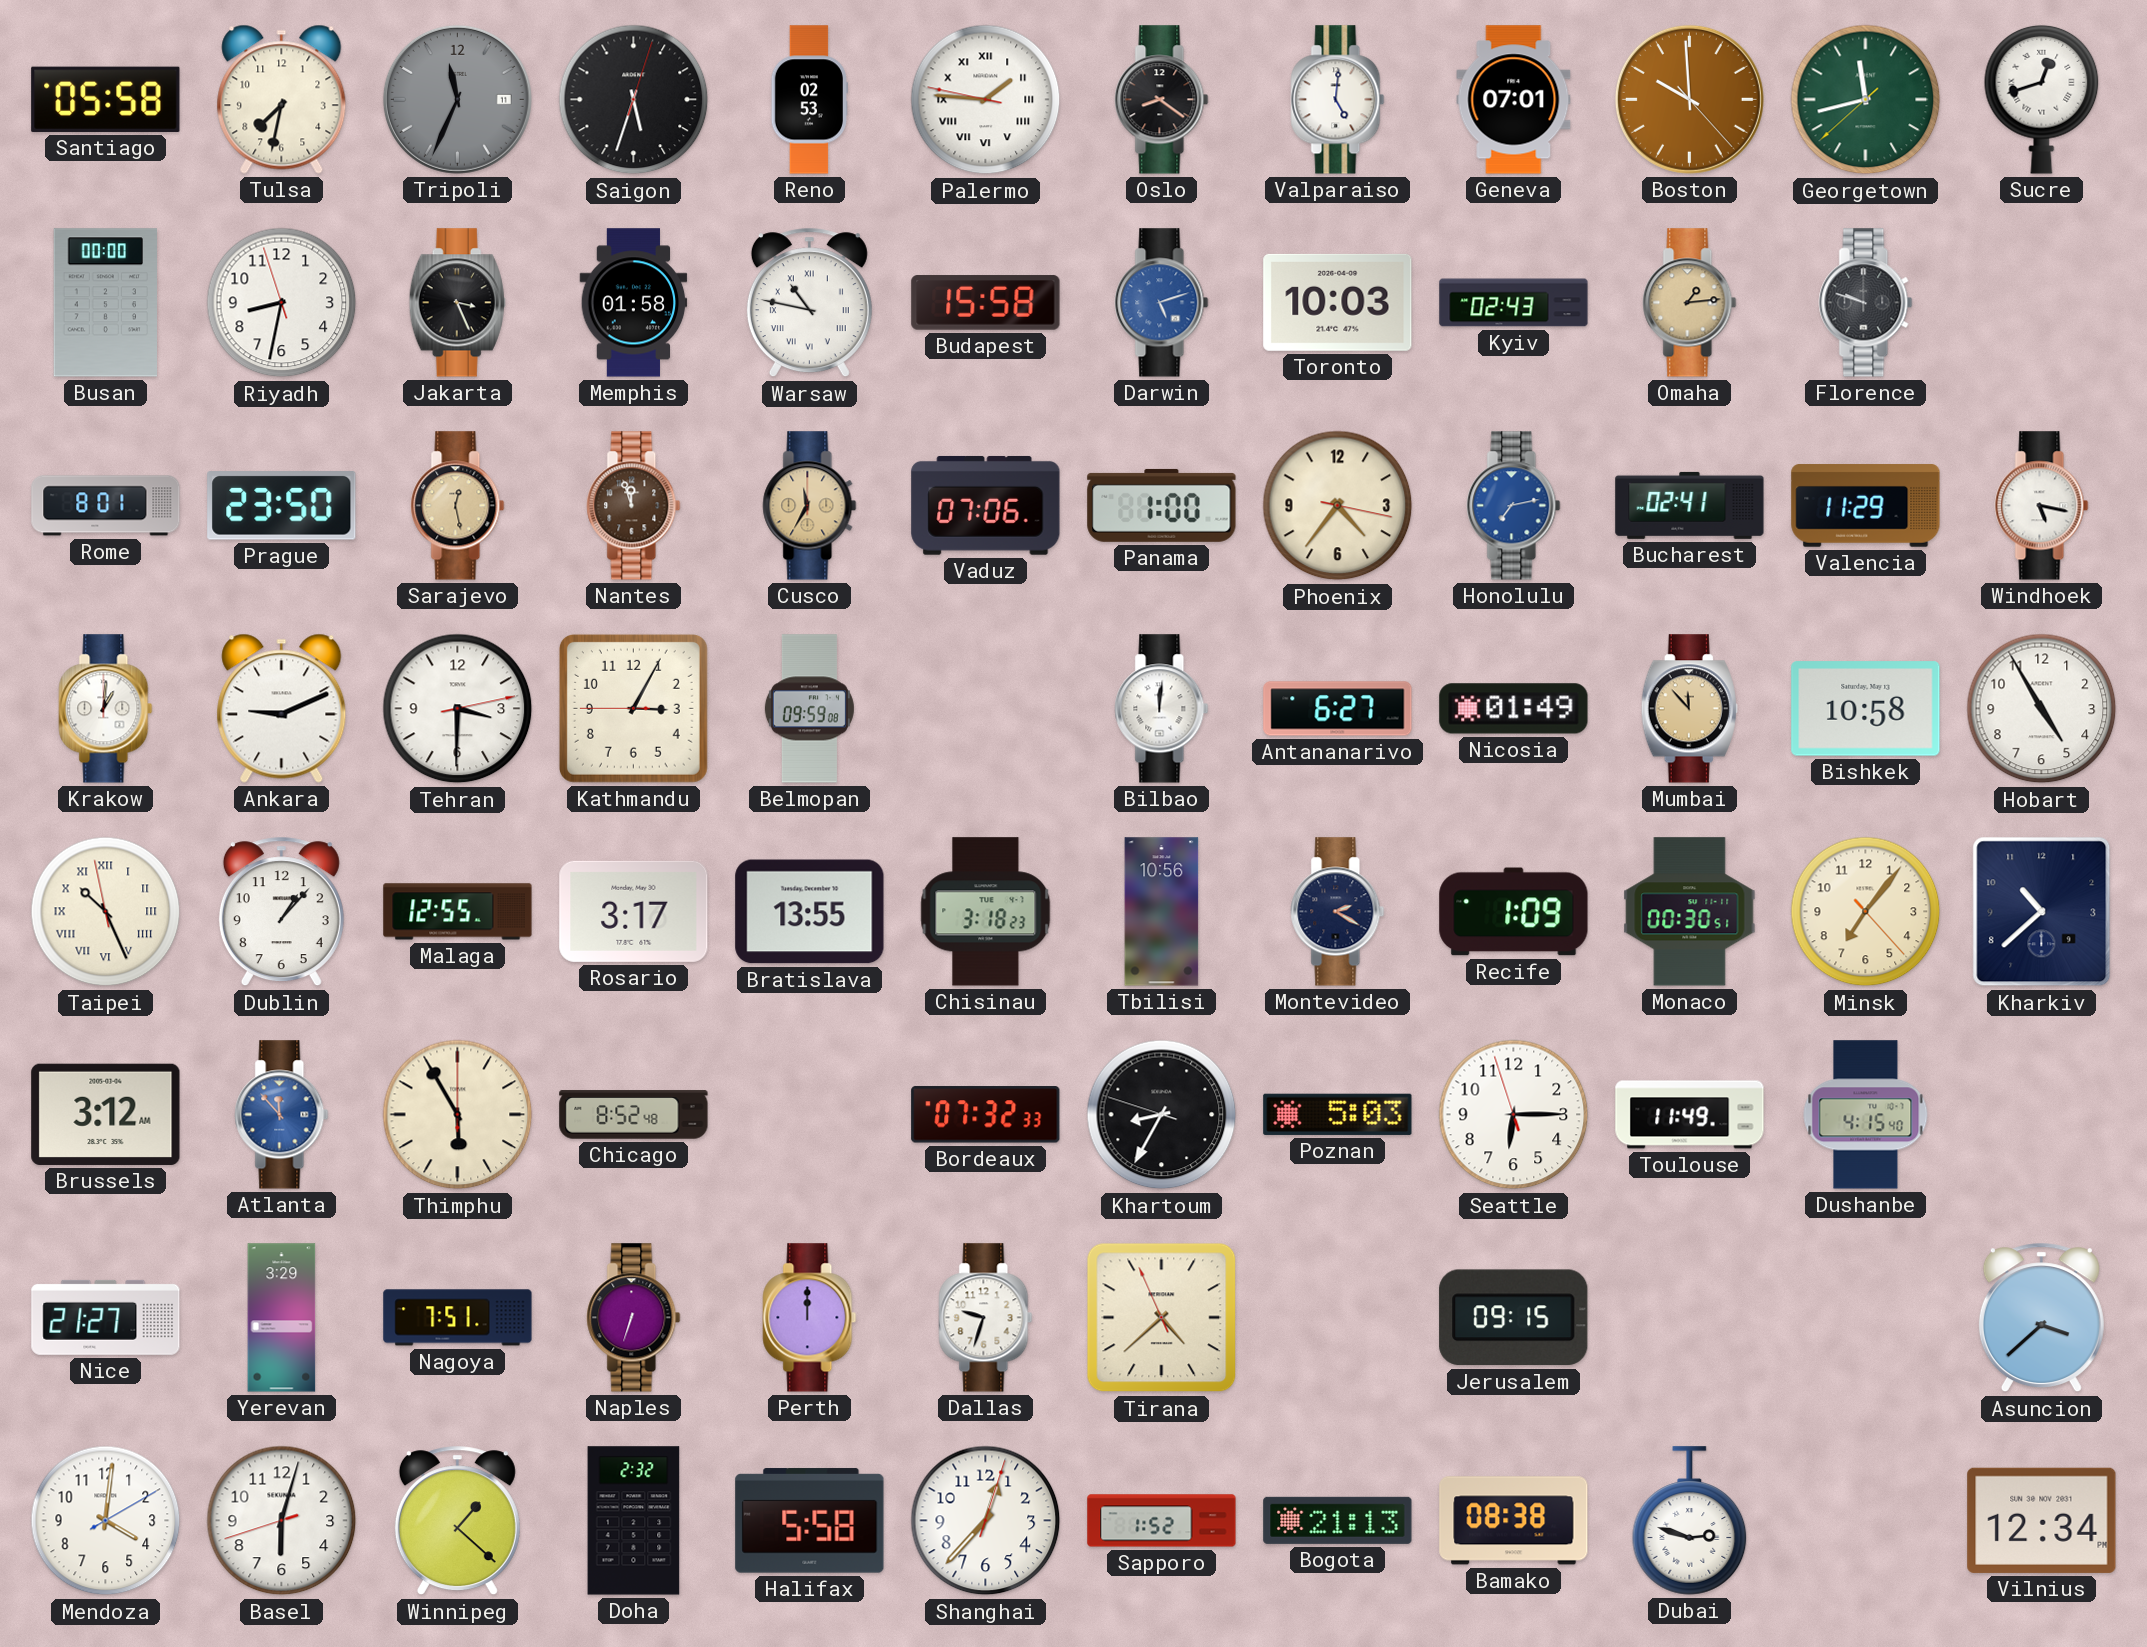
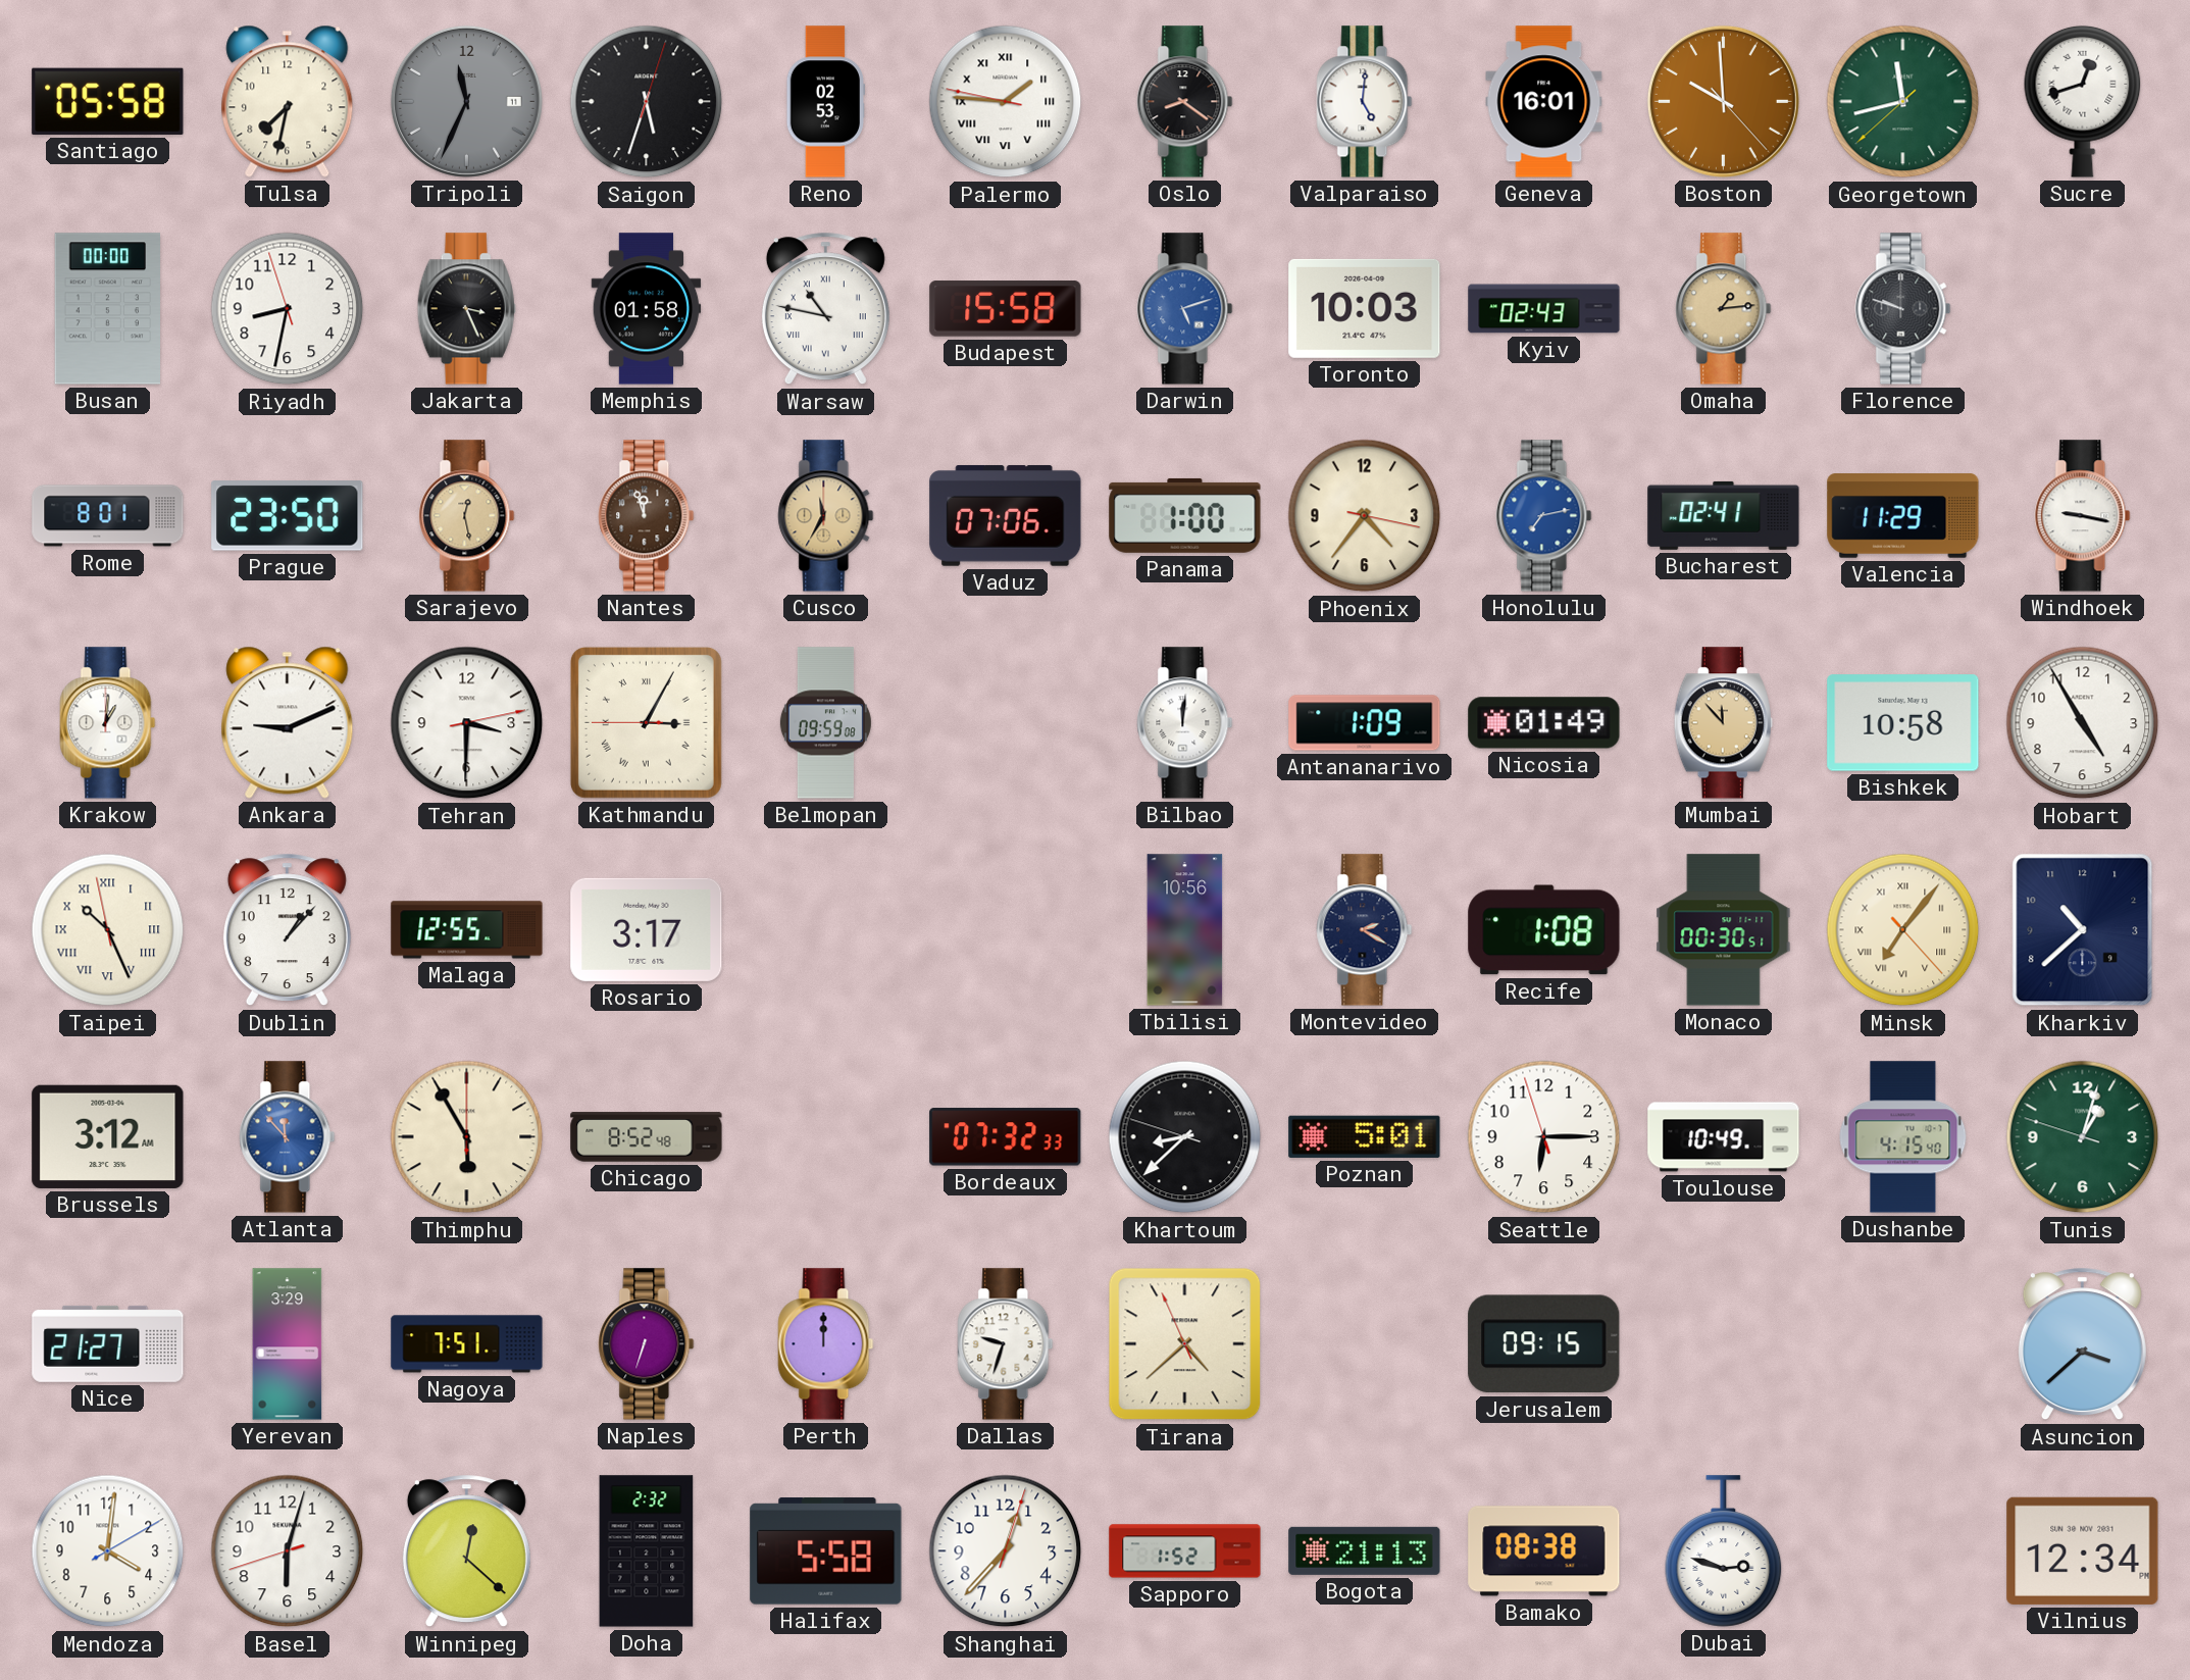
Geneva: 07:01 -> 16:01
Windhoek: 5:17 -> 9:17
Kathmandu numerals: Arabic -> Roman
Antananarivo: 6:27 -> 1:09
Bratislava: 13:55 -> none
Chisinau: 3:18 -> none
Recife: 1:09 -> 1:08
Minsk numerals: Arabic -> Roman
Khartoum: 8:34 -> 8:37
Poznan: 5:03 -> 5:01
Toulouse: 11:49 -> 10:49
Tunis: none -> 1:02
Winnipeg: 1:22 -> 12:22
